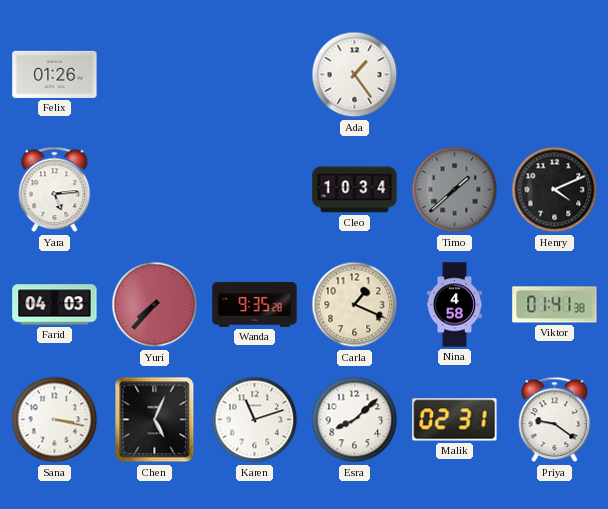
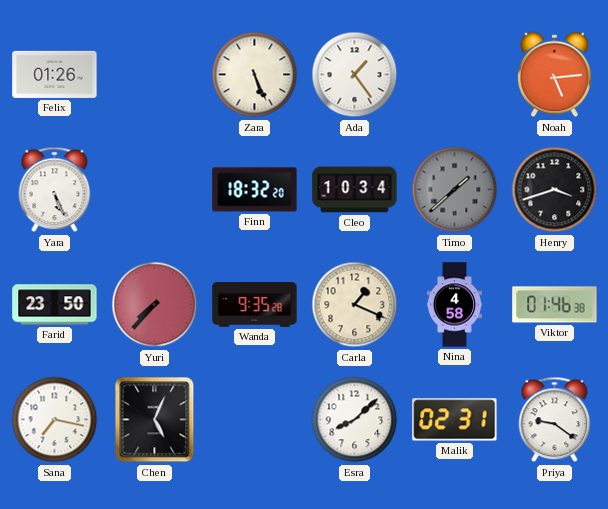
Zara: none -> 5:26
Noah: none -> 5:14
Yara: 5:14 -> 5:26
Finn: none -> 18:32
Henry: 4:11 -> 3:42
Farid: 04:03 -> 23:50
Viktor: 01:41 -> 01:46
Sana: 3:17 -> 7:17
Karen: 11:12 -> none
